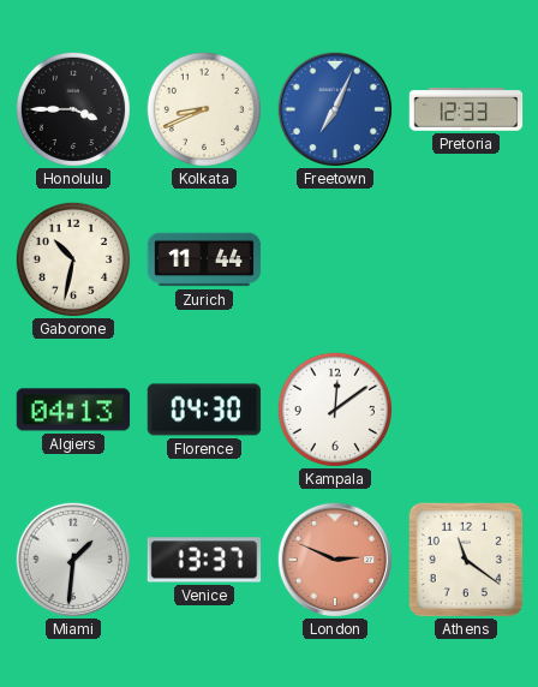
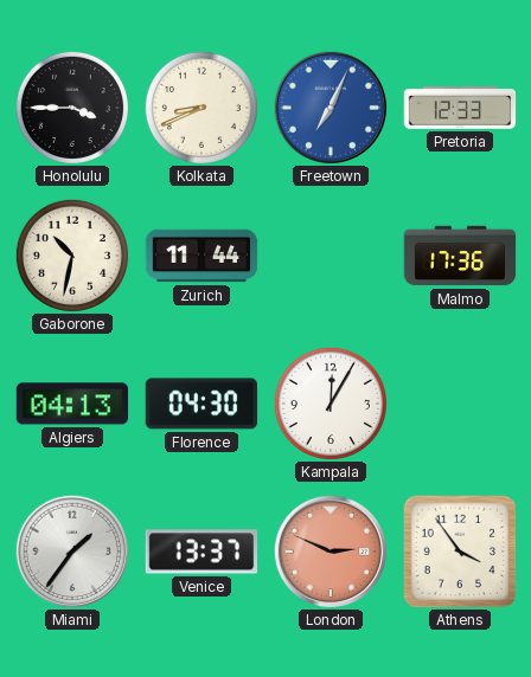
Malmo: none -> 17:36
Kampala: 12:09 -> 12:05
Miami: 1:31 -> 1:36
Athens: 11:21 -> 3:54
